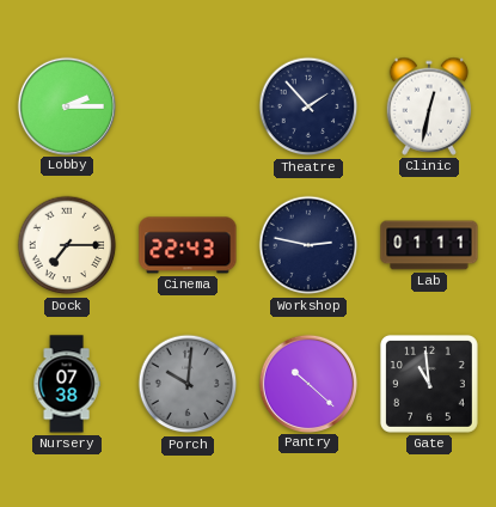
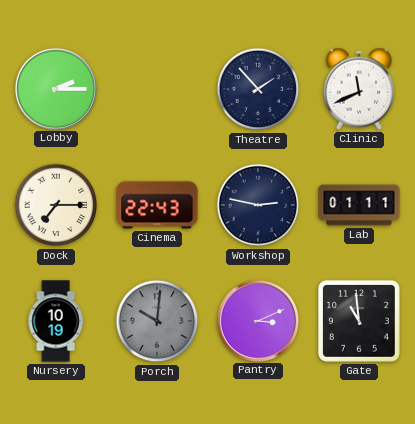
Clinic: 12:32 -> 11:41
Nursery: 07:38 -> 10:19
Pantry: 10:22 -> 3:11
